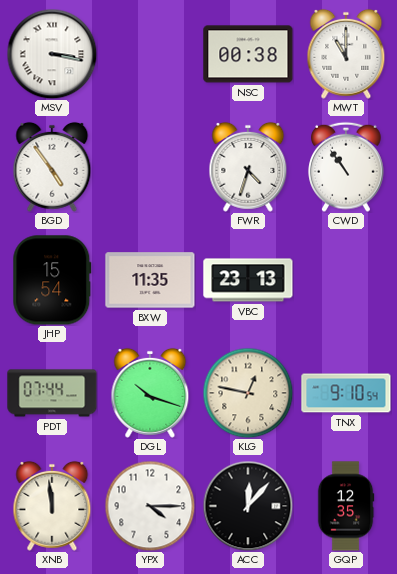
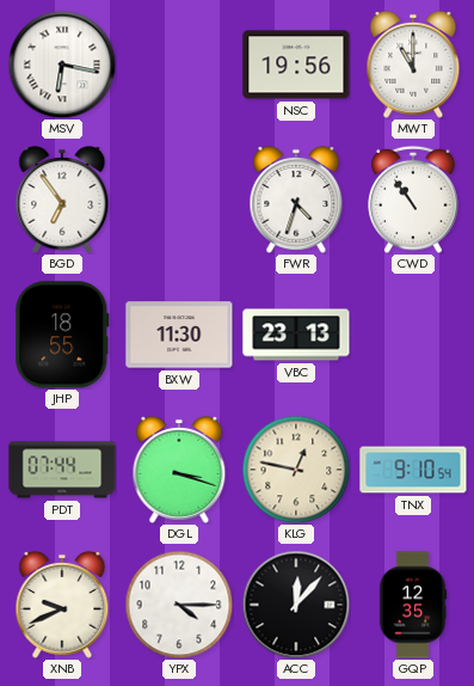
MSV: 3:17 -> 6:17
NSC: 00:38 -> 19:56
BGD: 4:54 -> 6:54
JHP: 15:54 -> 18:55
BXW: 11:35 -> 11:30
DGL: 10:18 -> 3:18
XNB: 11:59 -> 9:41
